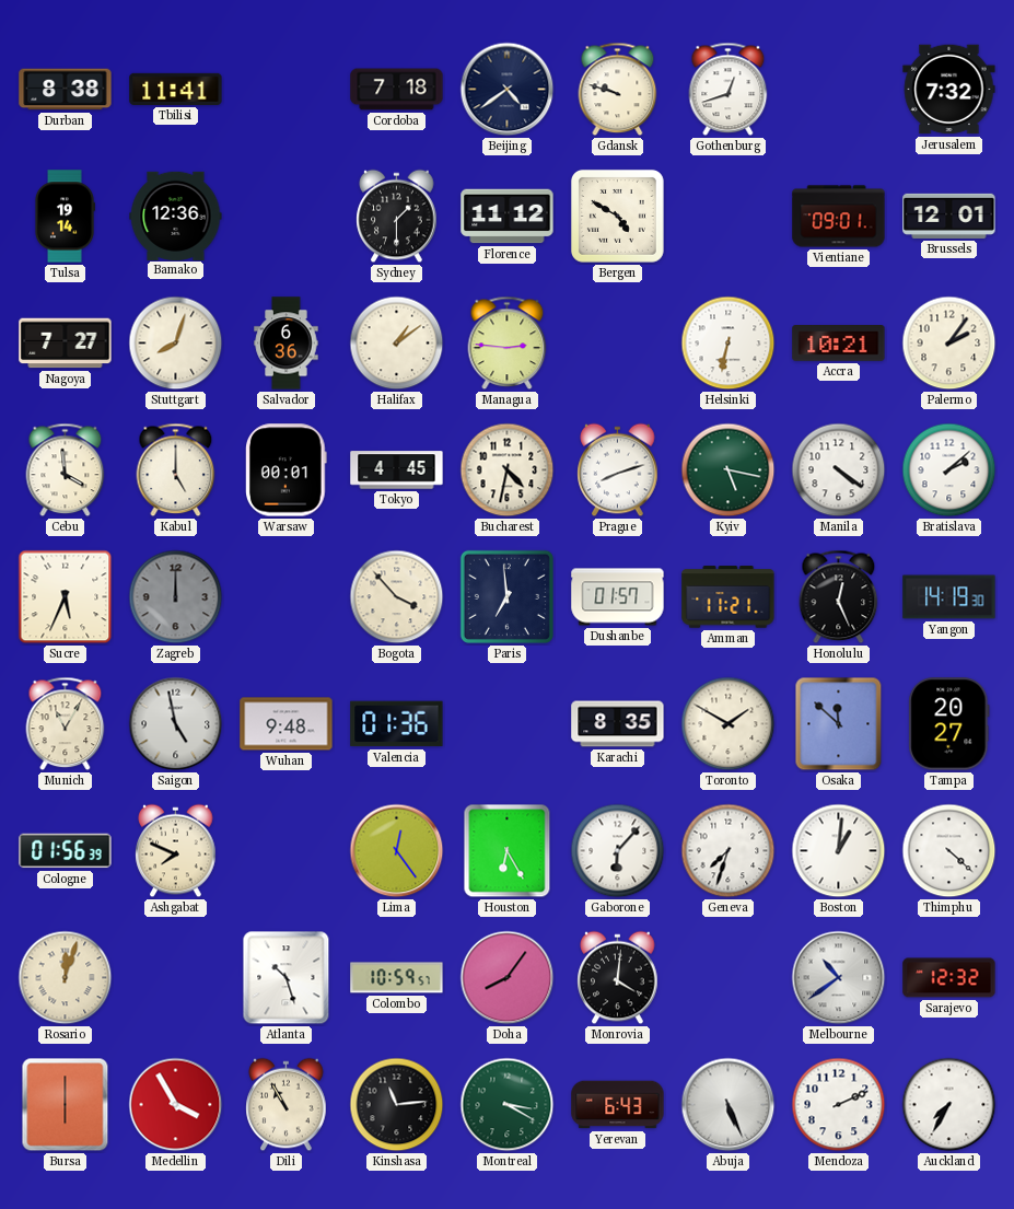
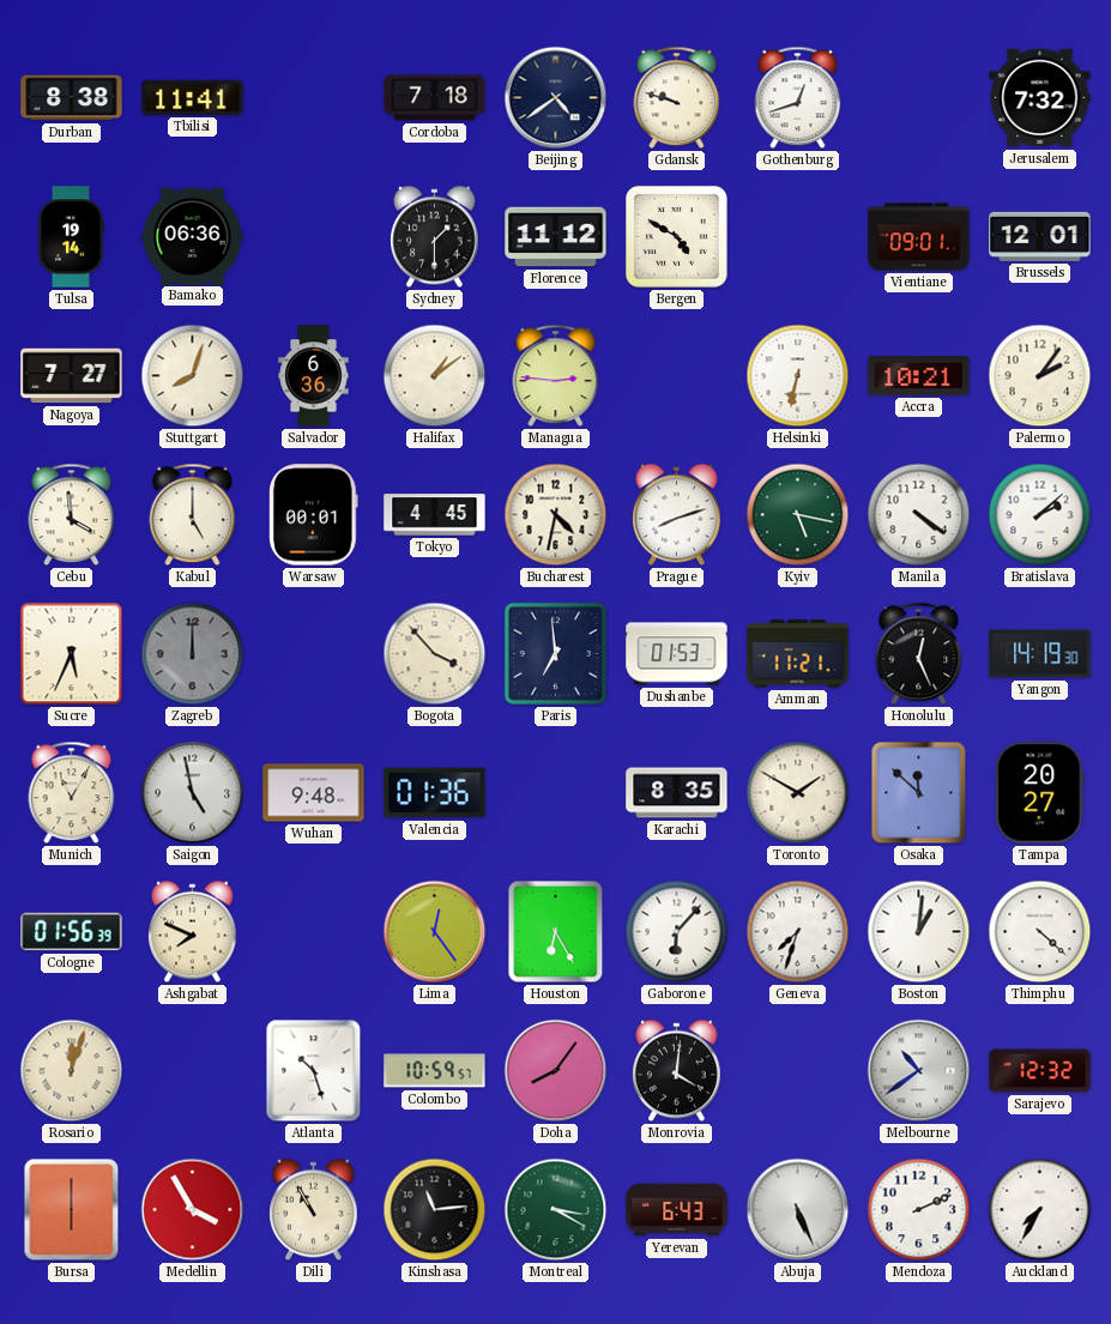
Bamako: 12:36 -> 06:36
Dushanbe: 01:57 -> 01:53
